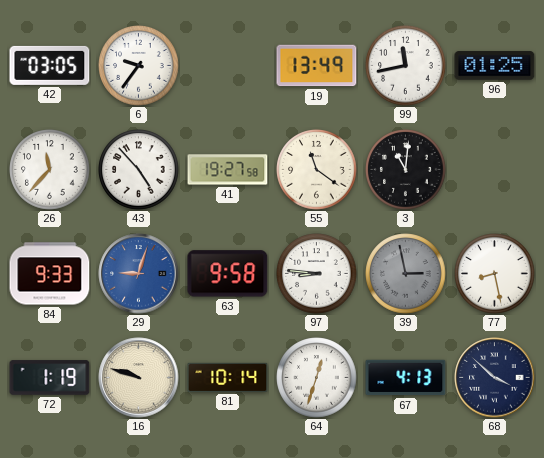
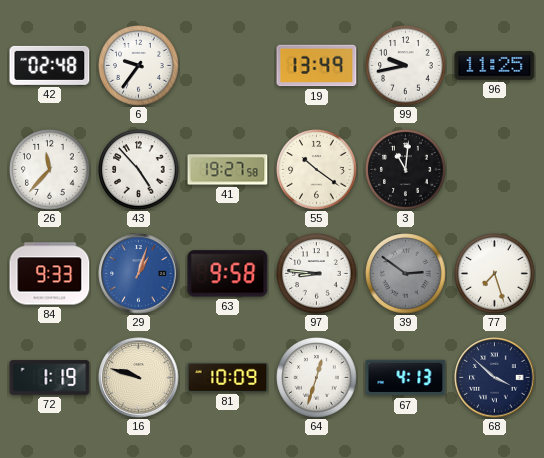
42: 03:05 -> 02:48
99: 11:43 -> 9:43
96: 01:25 -> 11:25
55: 11:21 -> 10:21
29: 9:03 -> 1:03
39: 2:58 -> 2:51
77: 8:28 -> 7:27
81: 10:14 -> 10:09
